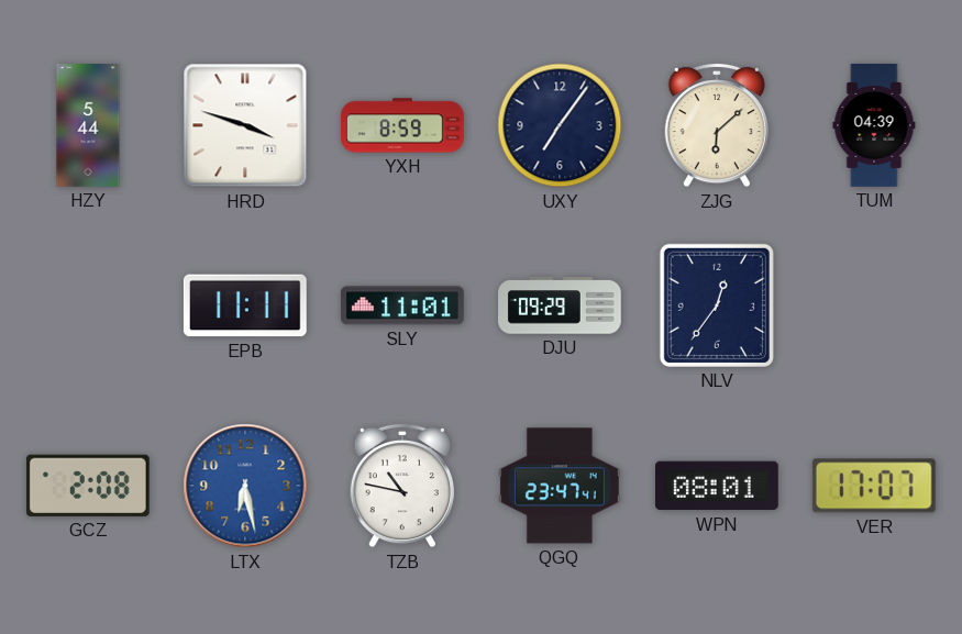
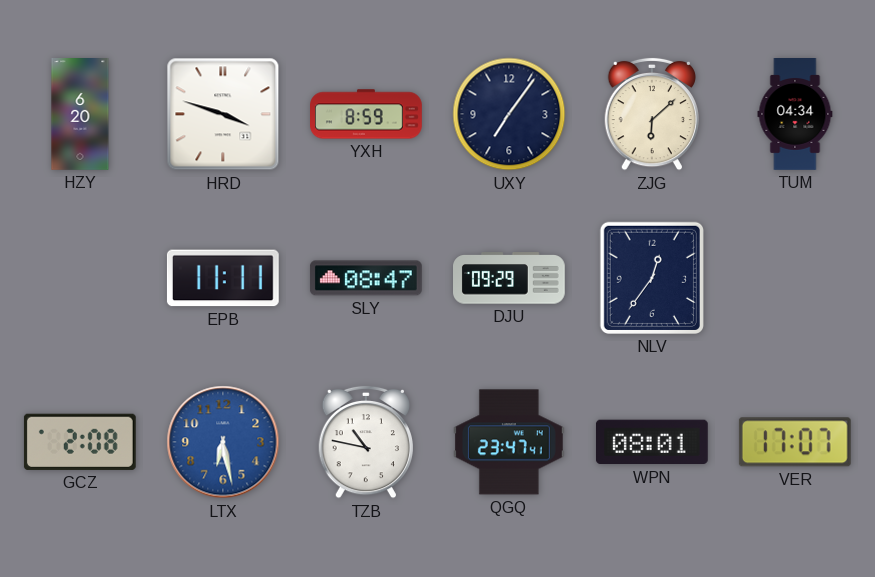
HZY: 5:44 -> 6:20
TUM: 04:39 -> 04:34
SLY: 11:01 -> 08:47
